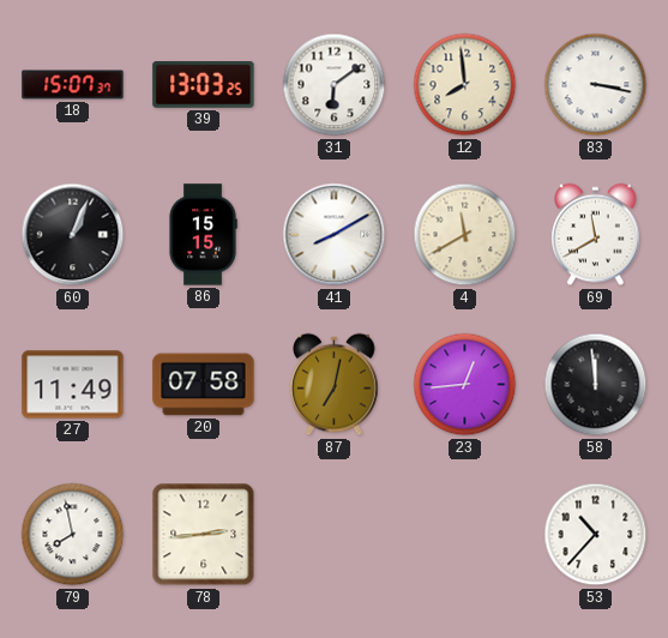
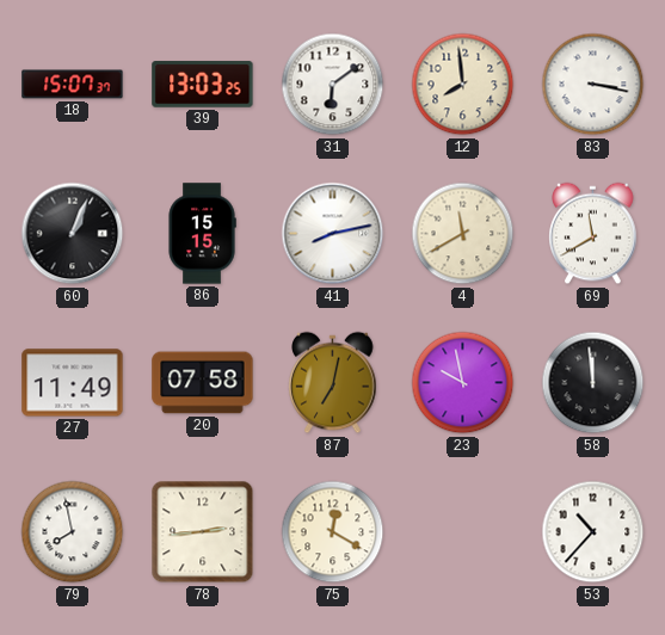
41: 8:10 -> 8:13
23: 12:44 -> 9:58
75: none -> 12:20
